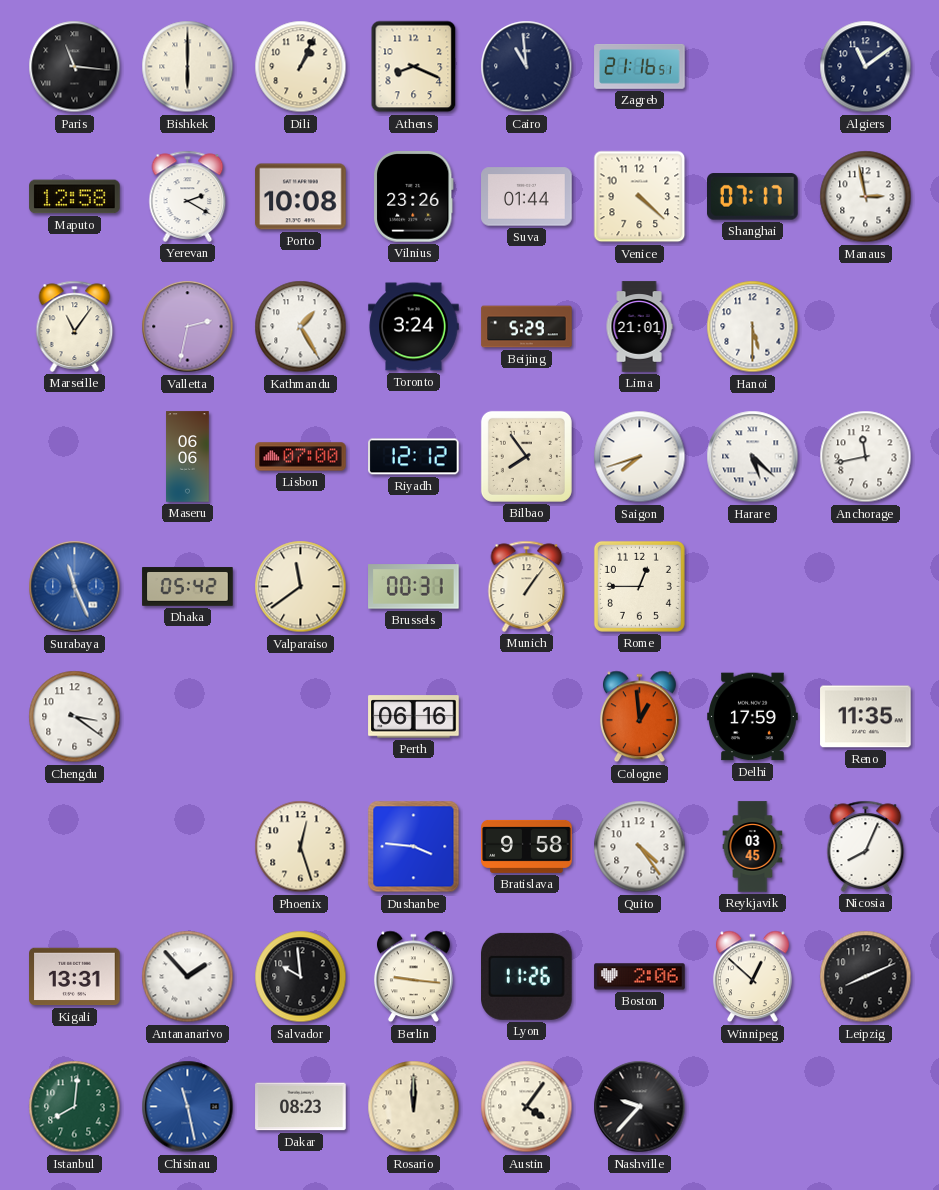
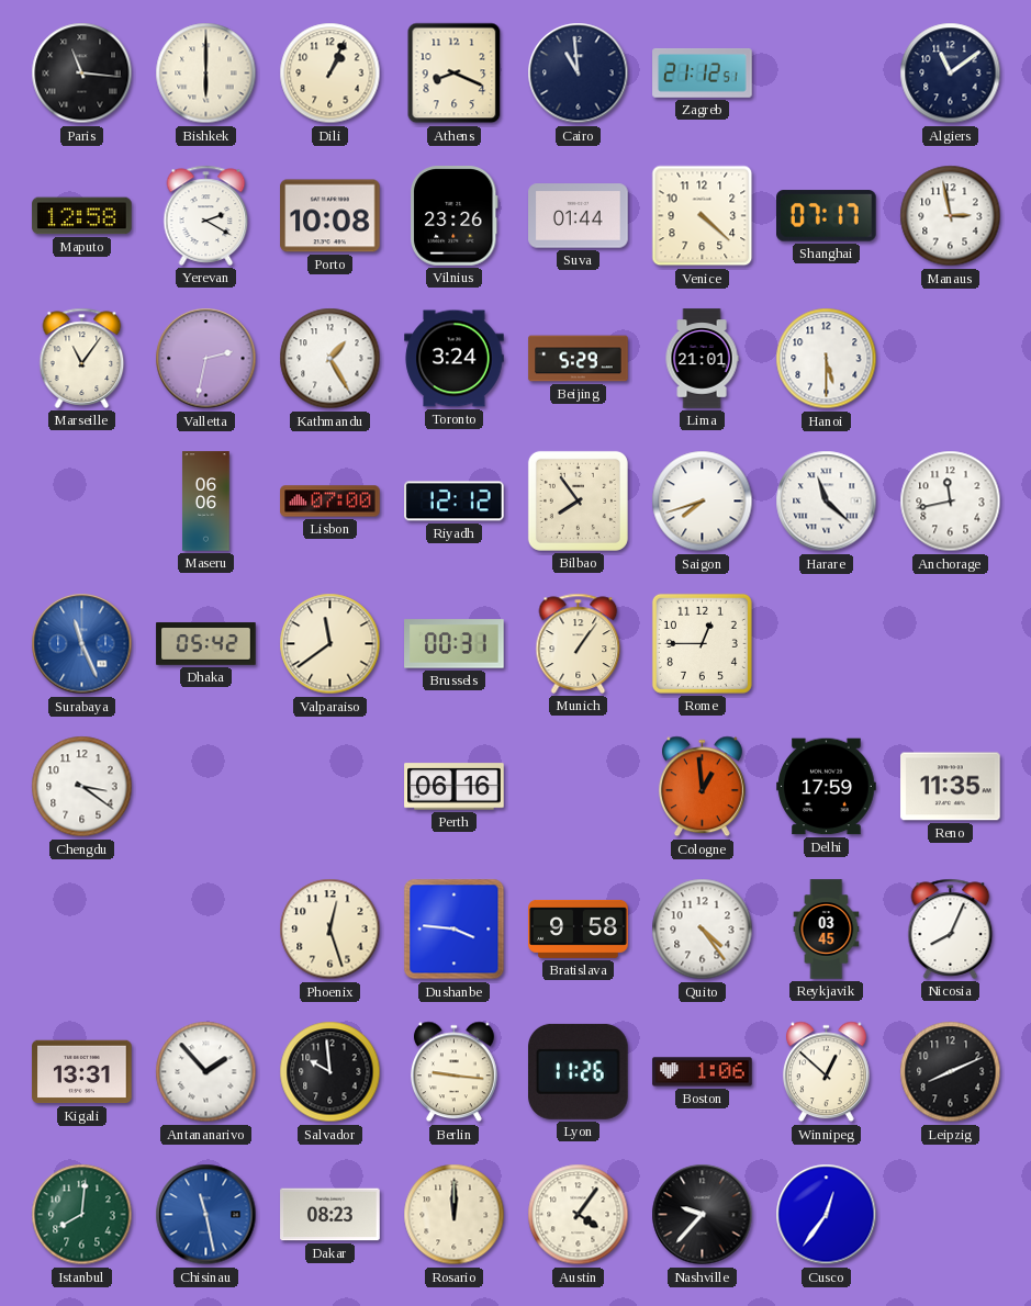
Zagreb: 21:16 -> 21:12
Harare: 5:22 -> 11:22
Boston: 2:06 -> 1:06
Cusco: none -> 12:36
